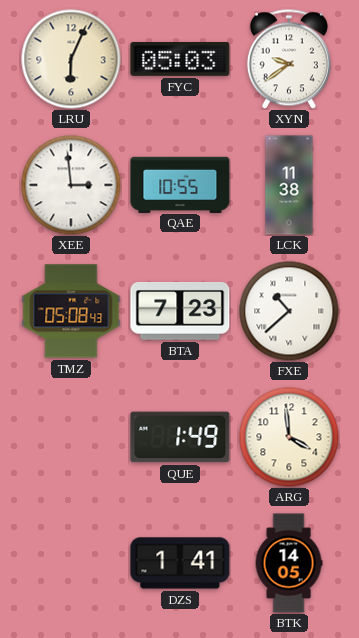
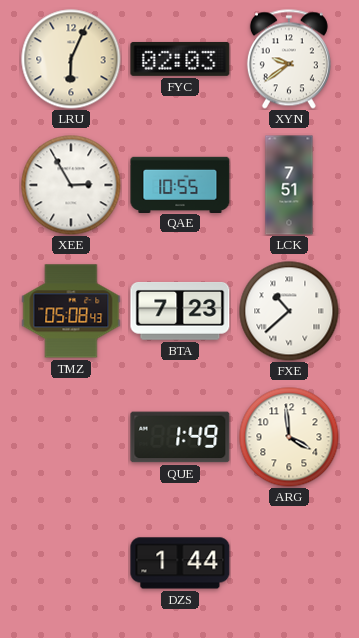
FYC: 05:03 -> 02:03
XEE: 2:59 -> 2:55
LCK: 11:38 -> 7:51
DZS: 1:41 -> 1:44
BTK: 14:05 -> none
